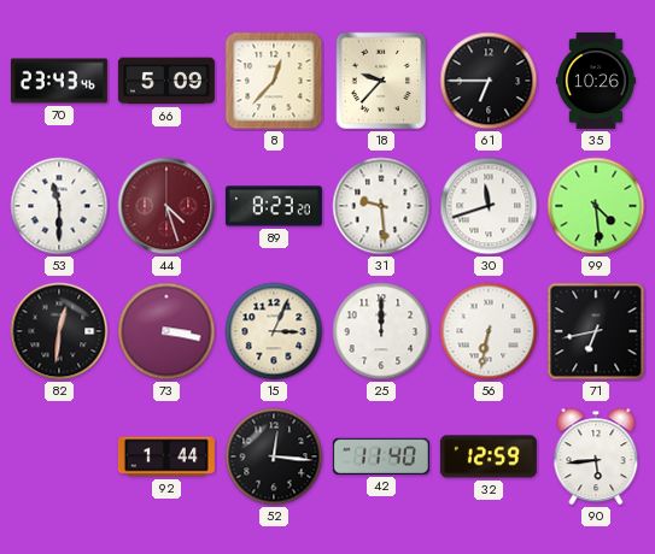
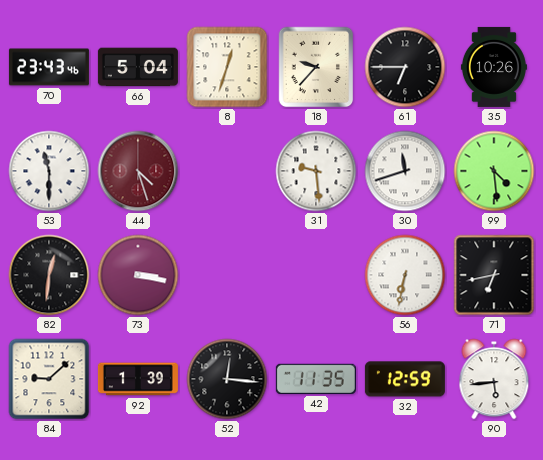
66: 5:09 -> 5:04
8: 12:37 -> 12:33
89: 8:23 -> none
15: 3:04 -> none
25: 12:00 -> none
84: none -> 9:08
92: 1:44 -> 1:39
42: 11:40 -> 11:35
